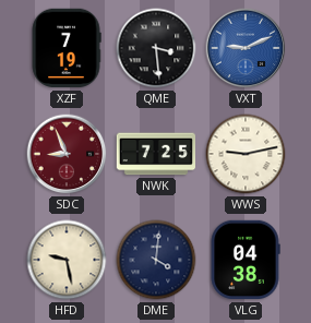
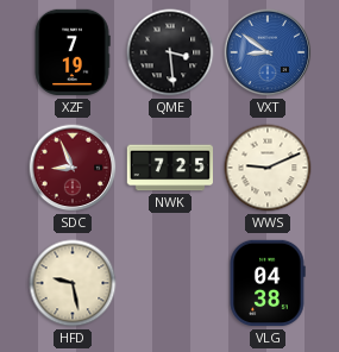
VXT: 9:11 -> 8:51
WWS: 9:13 -> 9:11
DME: 4:01 -> none
